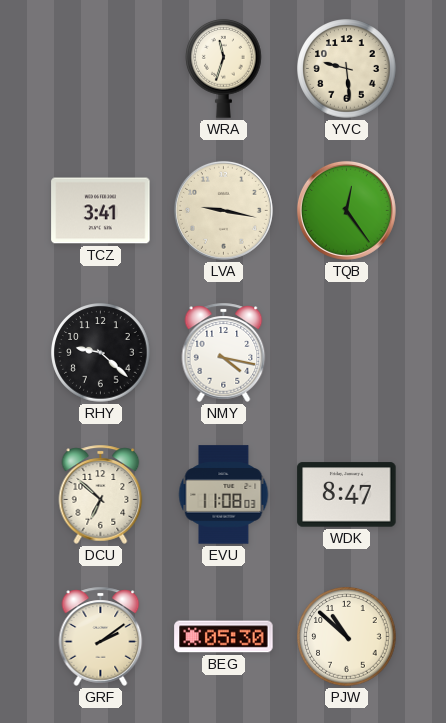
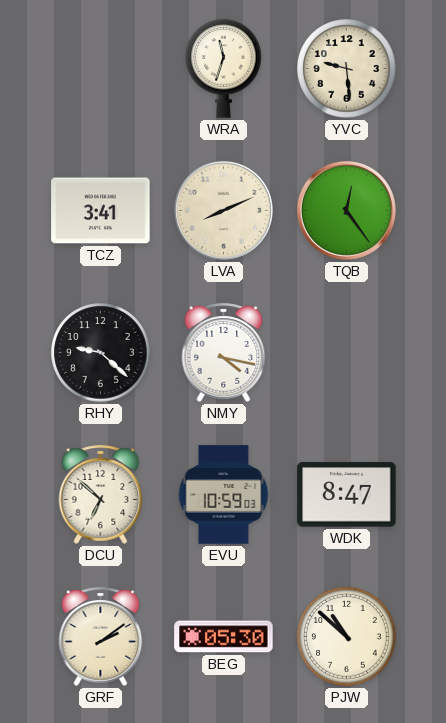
LVA: 9:17 -> 8:11
EVU: 11:08 -> 10:59
